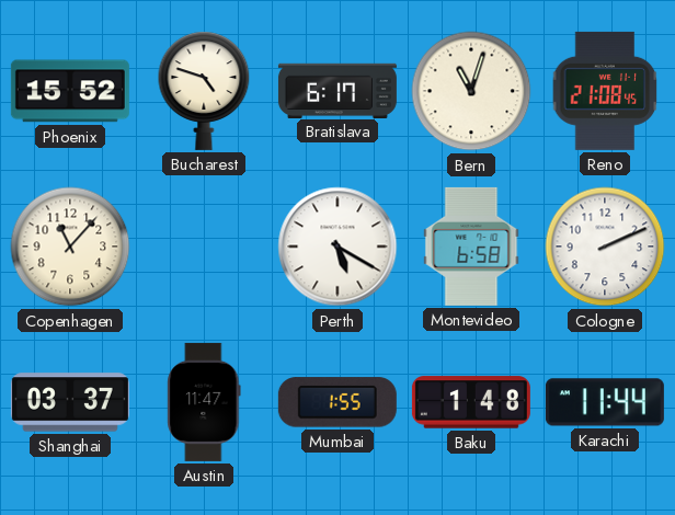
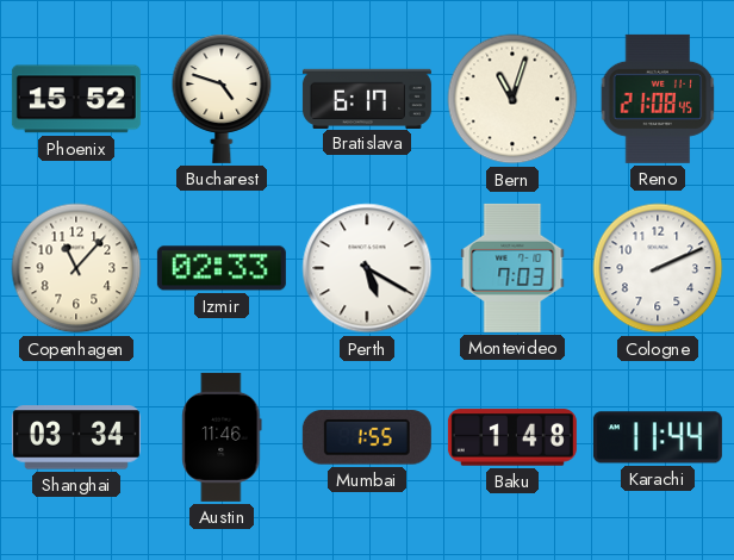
Izmir: none -> 02:33
Montevideo: 6:58 -> 7:03
Shanghai: 03:37 -> 03:34
Austin: 11:47 -> 11:46
